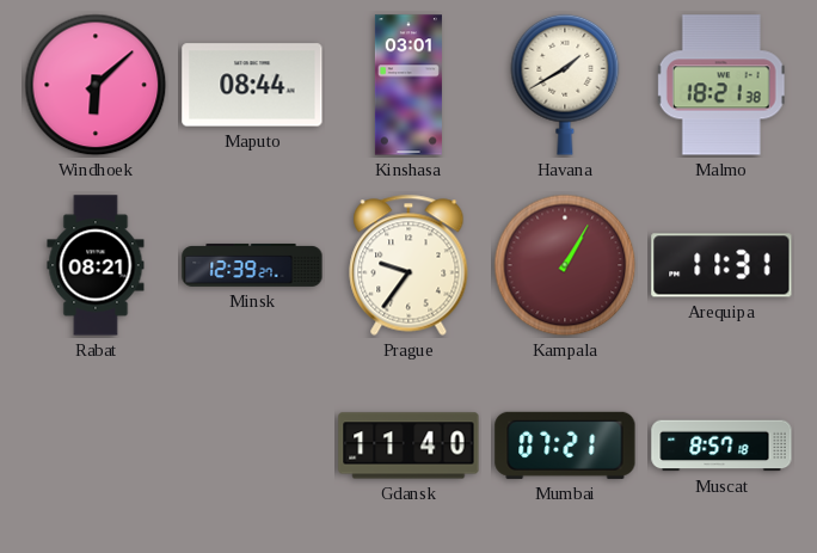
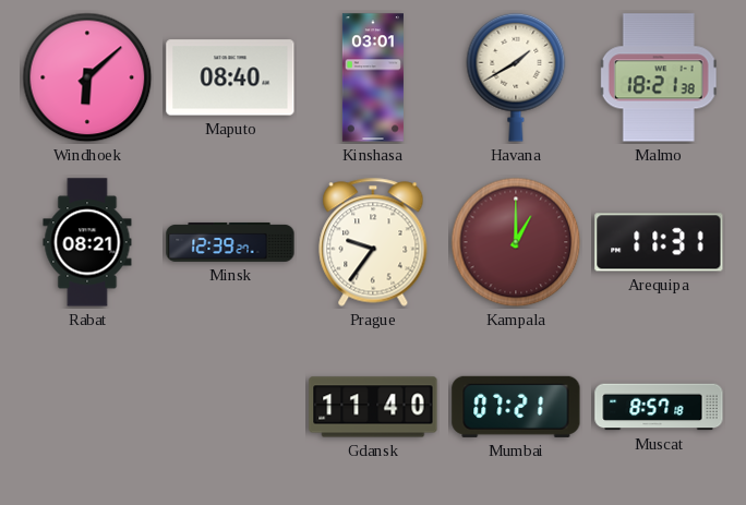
Maputo: 08:44 -> 08:40
Kampala: 1:05 -> 1:00
